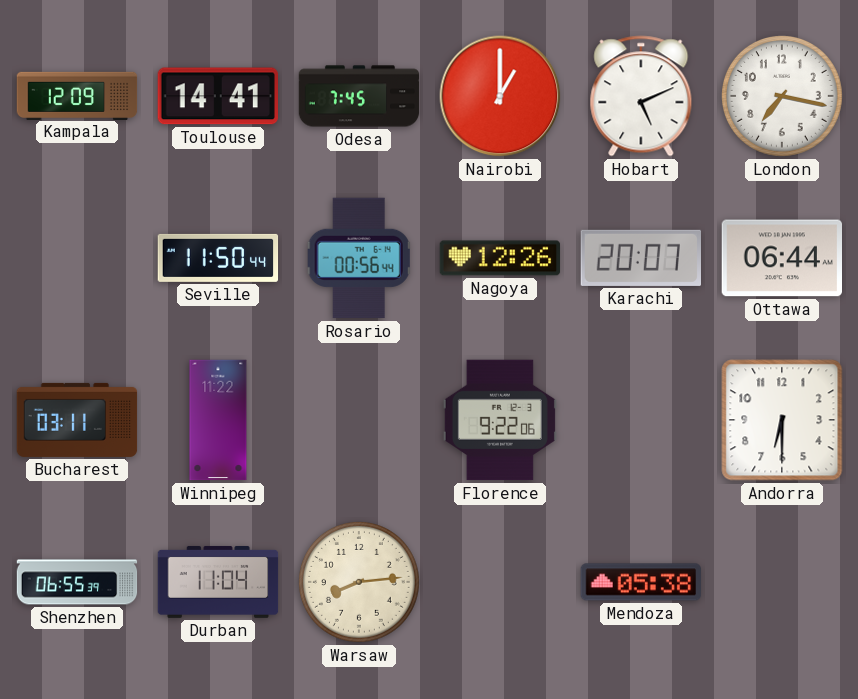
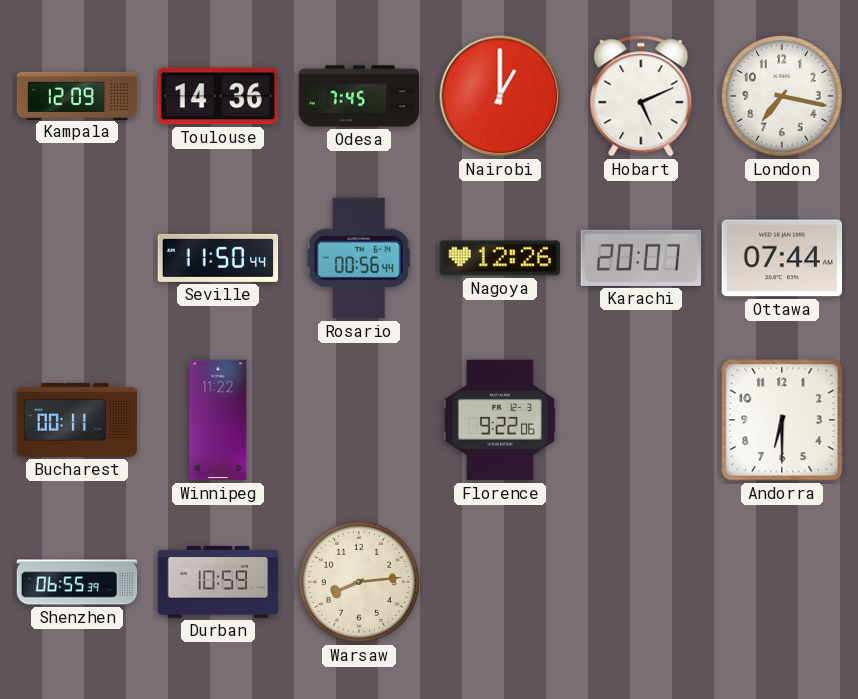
Toulouse: 14:41 -> 14:36
Ottawa: 06:44 -> 07:44
Bucharest: 03:11 -> 00:11
Durban: 11:04 -> 10:59
Mendoza: 05:38 -> none
